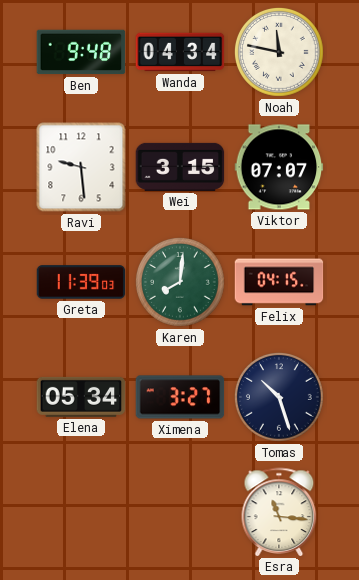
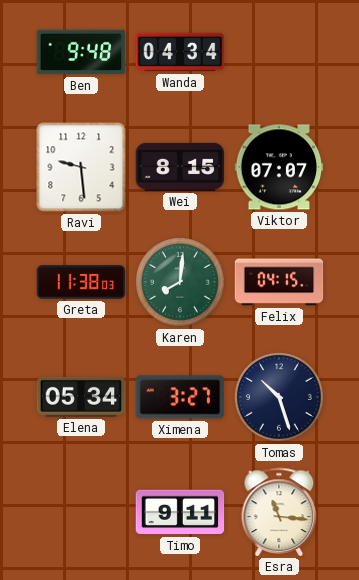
Noah: 11:47 -> none
Wei: 3:15 -> 8:15
Greta: 11:39 -> 11:38
Timo: none -> 9:11
